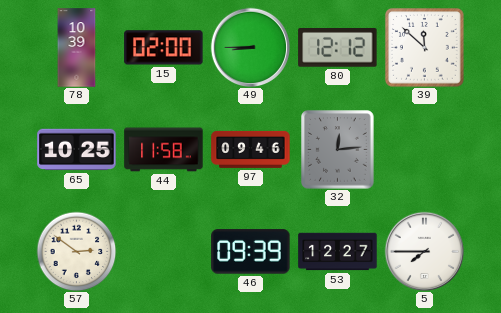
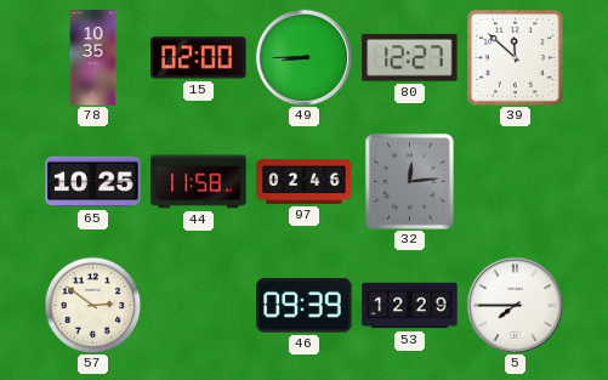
78: 10:39 -> 10:35
80: 12:12 -> 12:27
97: 09:46 -> 02:46
53: 12:27 -> 12:29
